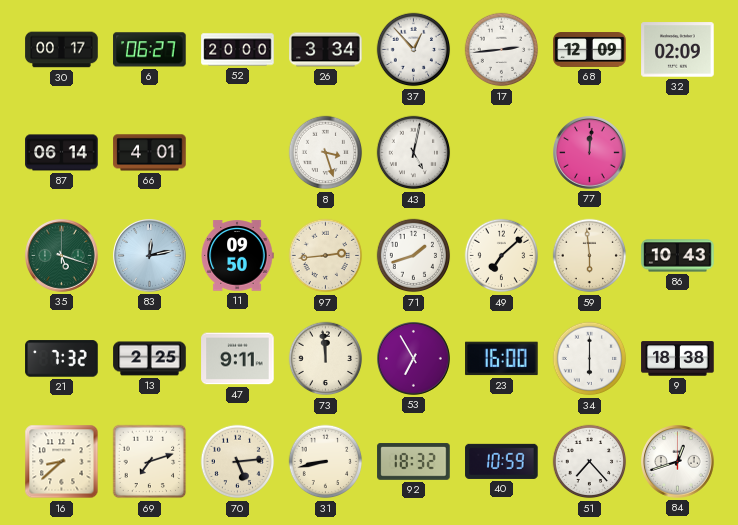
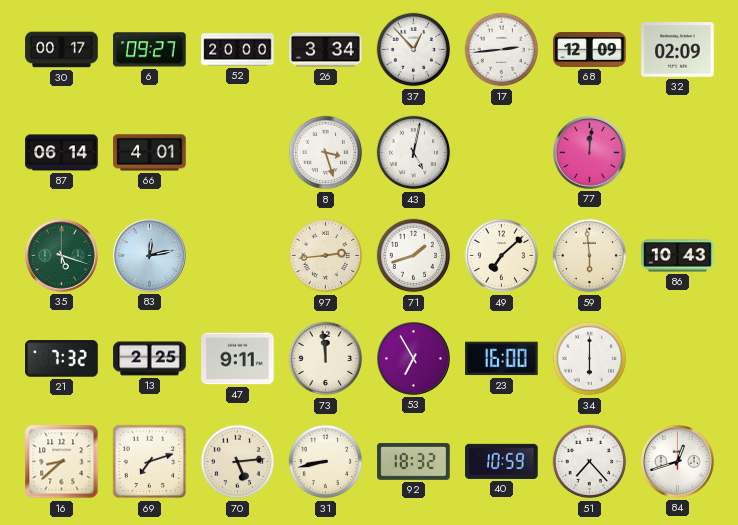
6: 06:27 -> 09:27
11: 09:50 -> none
9: 18:38 -> none
